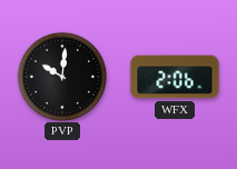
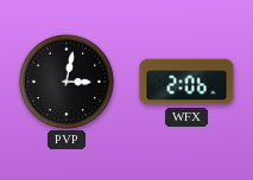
PVP: 10:01 -> 3:02
